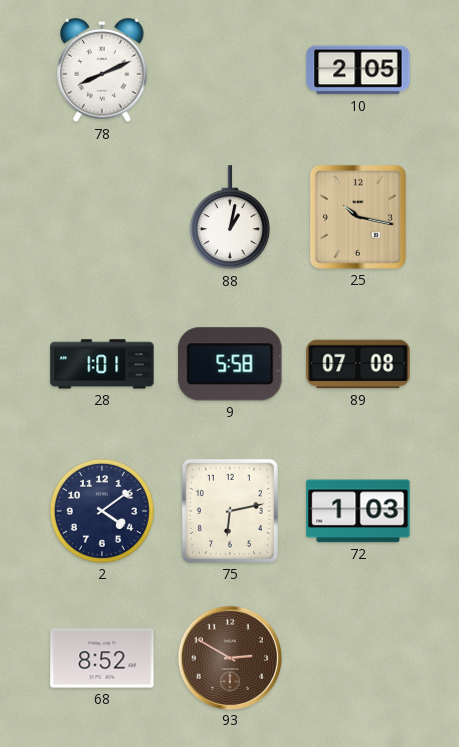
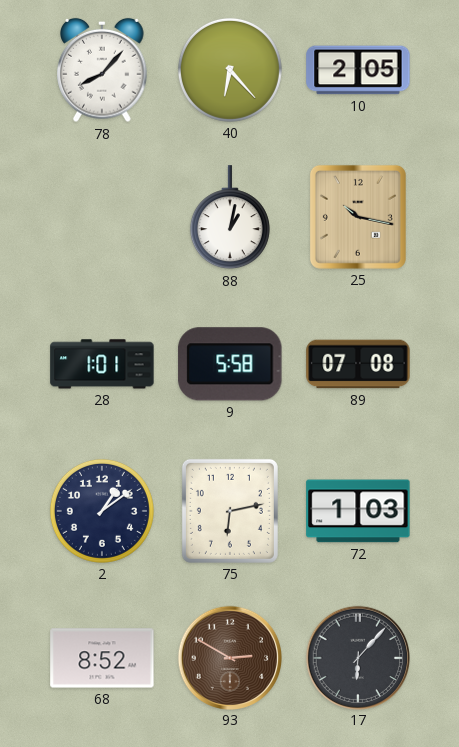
78: 8:11 -> 8:07
40: none -> 6:23
2: 4:09 -> 1:09
17: none -> 6:07
